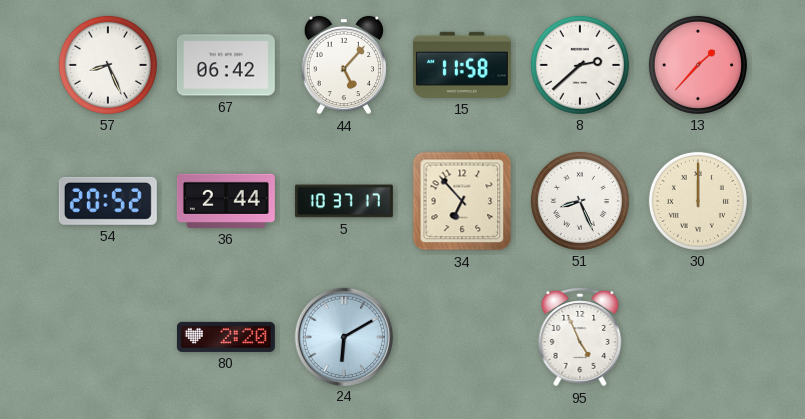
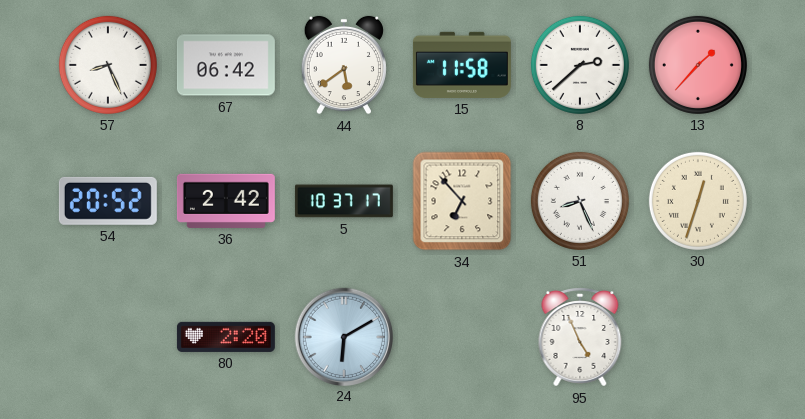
44: 5:07 -> 5:39
36: 2:44 -> 2:42
30: 12:00 -> 12:33
